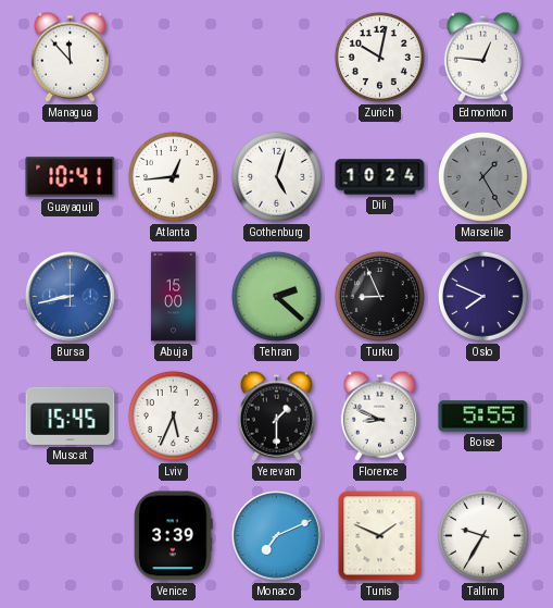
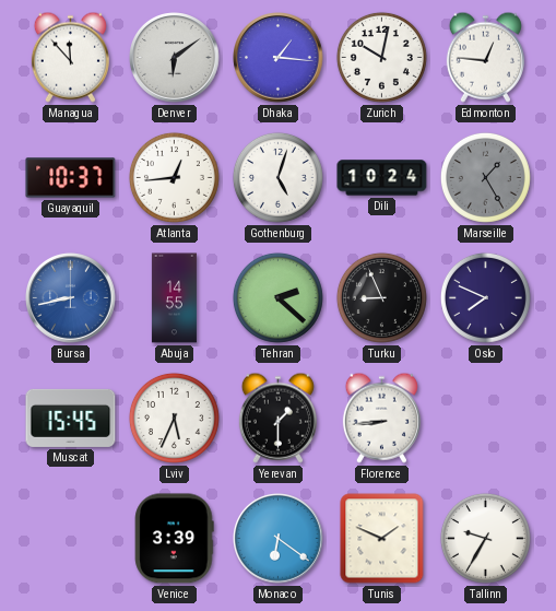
Denver: none -> 6:09
Dhaka: none -> 1:16
Guayaquil: 10:41 -> 10:37
Abuja: 15:00 -> 14:55
Florence: 8:49 -> 8:44
Boise: 5:55 -> none
Monaco: 7:11 -> 6:21
